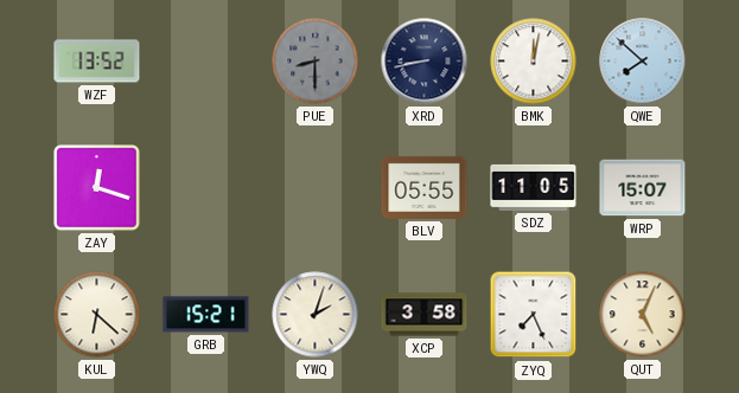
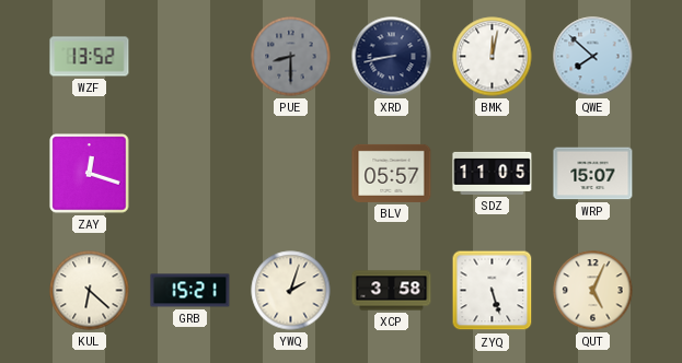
BLV: 05:55 -> 05:57
ZYQ: 7:26 -> 5:27
